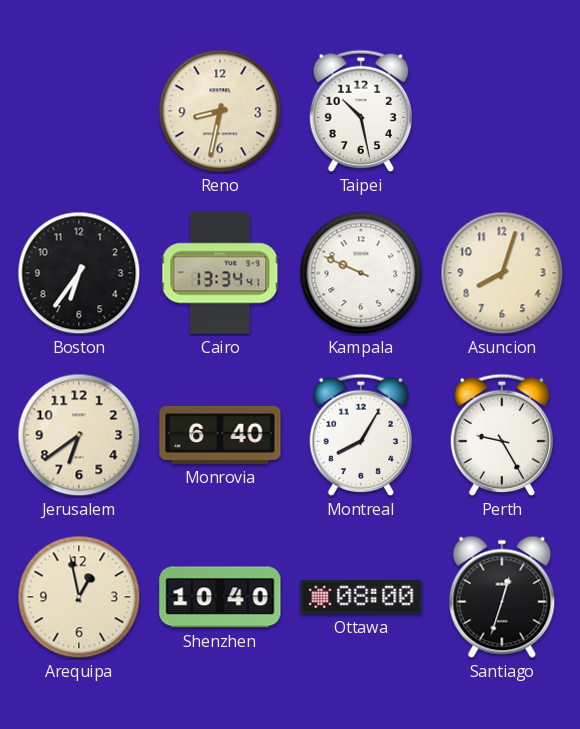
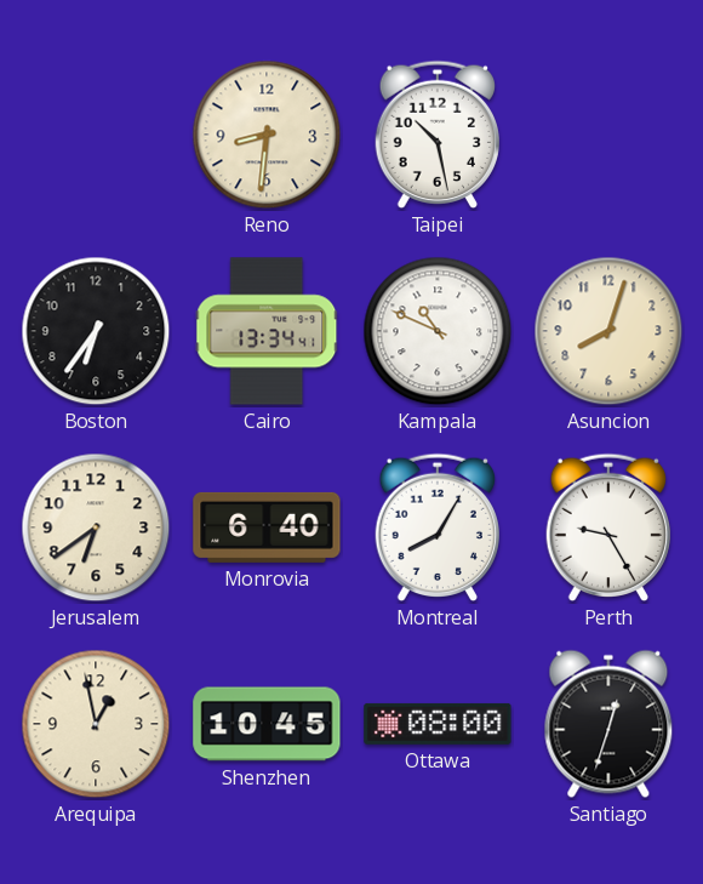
Reno: 8:32 -> 8:31
Kampala: 9:49 -> 10:49
Shenzhen: 10:40 -> 10:45
